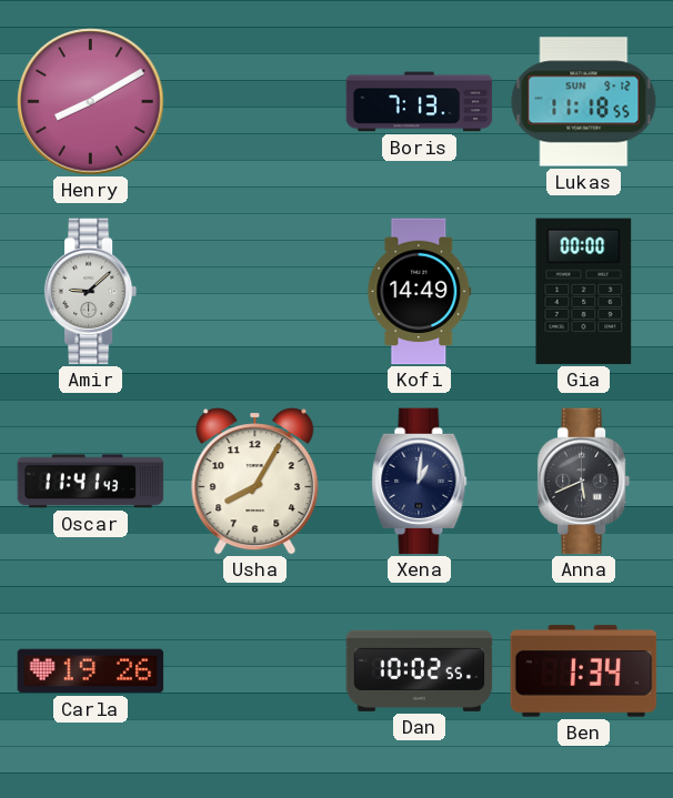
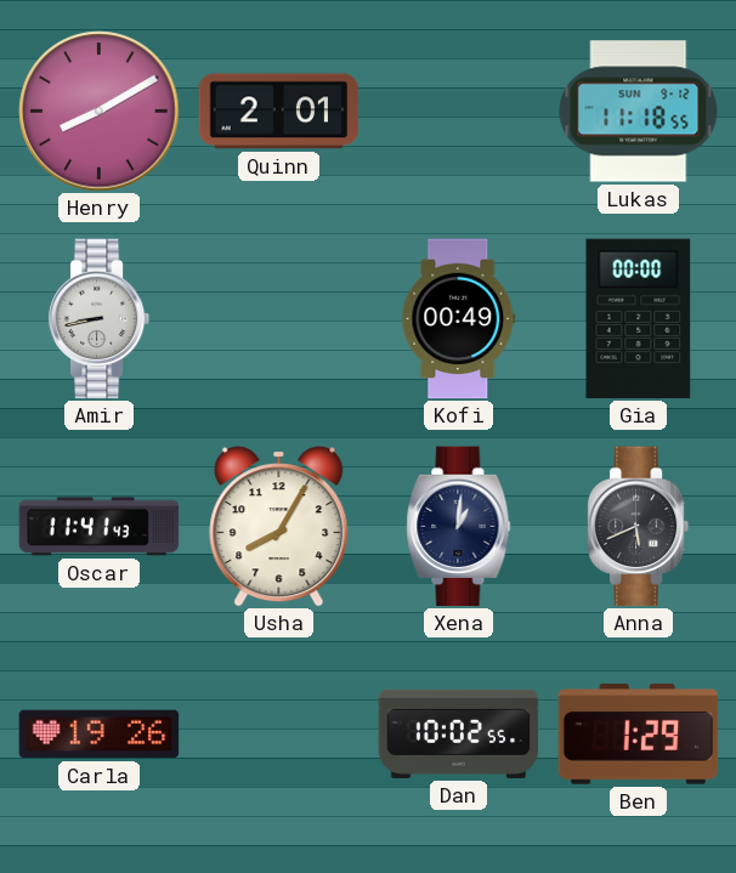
Quinn: none -> 2:01
Boris: 7:13 -> none
Amir: 9:08 -> 8:43
Kofi: 14:49 -> 00:49
Ben: 1:34 -> 1:29
